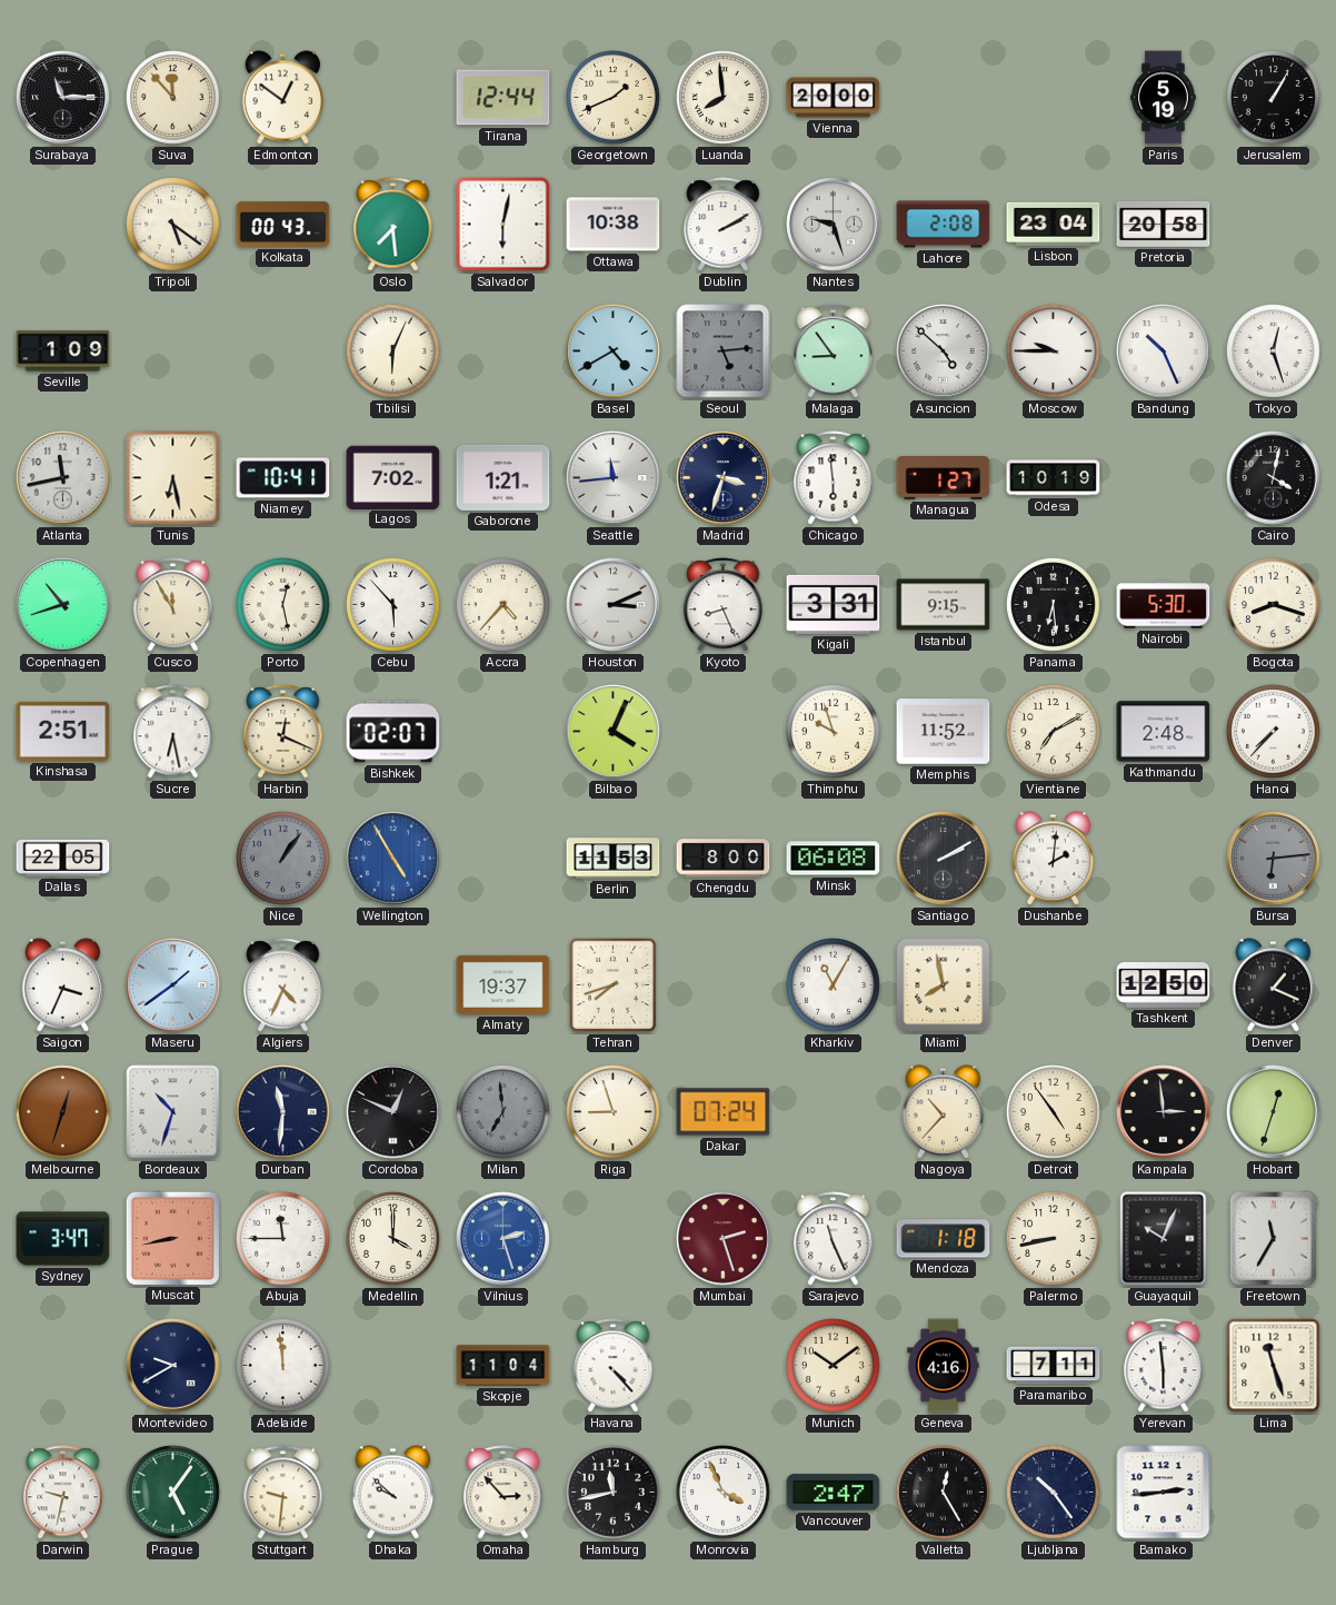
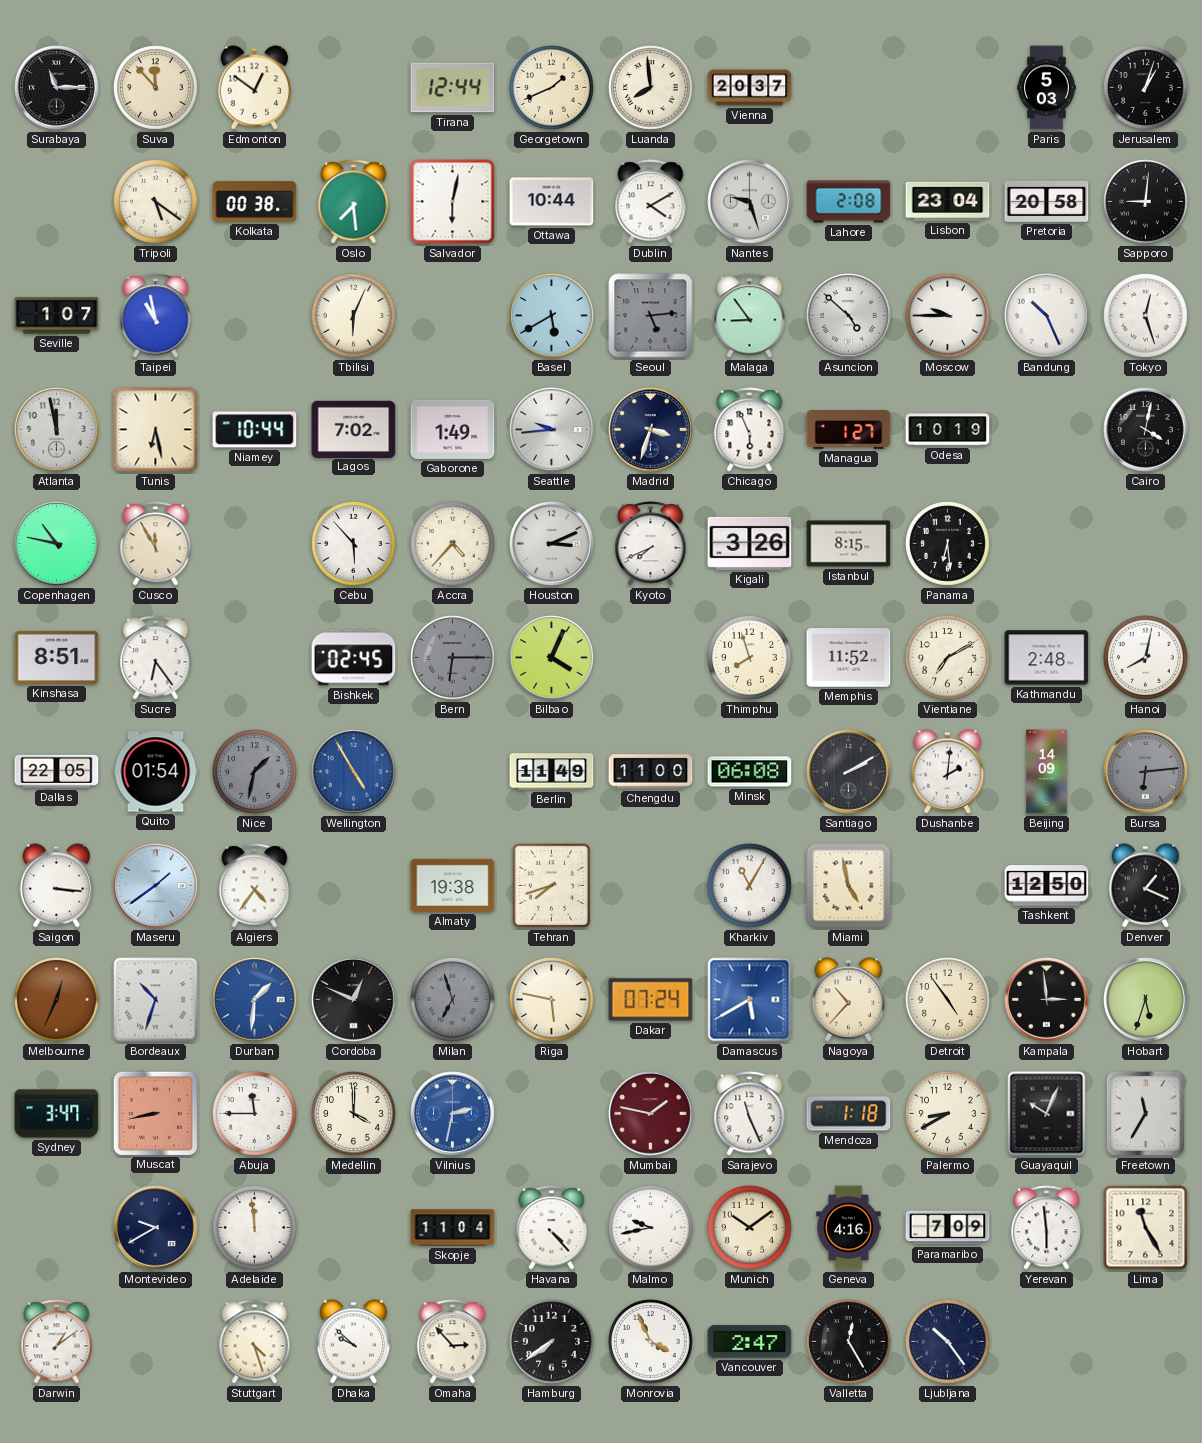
Vienna: 20:00 -> 20:37
Paris: 5:19 -> 5:03
Jerusalem: 1:05 -> 1:03
Kolkata: 00:43 -> 00:38
Ottawa: 10:38 -> 10:44
Dublin: 2:10 -> 4:10
Sapporo: none -> 9:01
Seville: 1:09 -> 1:07
Taipei: none -> 10:58
Basel: 4:40 -> 5:40
Atlanta: 11:43 -> 11:58
Niamey: 10:41 -> 10:44
Gaborone: 1:21 -> 1:49
Seattle: 11:44 -> 9:44
Chicago: 5:59 -> 5:56
Copenhagen: 10:42 -> 10:47
Porto: 12:28 -> none
Kyoto: 8:26 -> 7:41
Kigali: 3:31 -> 3:26
Istanbul: 9:15 -> 8:15
Nairobi: 5:30 -> none
Bogota: 8:18 -> none
Kinshasa: 2:51 -> 8:51
Sucre: 6:28 -> 6:24
Harbin: 12:19 -> none
Bishkek: 02:07 -> 02:45
Bern: none -> 6:15
Thimphu: 9:57 -> 7:57
Hanoi: 7:37 -> 8:02
Quito: none -> 01:54
Nice: 1:06 -> 1:32
Berlin: 11:53 -> 11:49
Chengdu: 8:00 -> 11:00
Beijing: none -> 14:09
Saigon: 3:34 -> 3:16
Algiers: 4:34 -> 4:36
Almaty: 19:37 -> 19:38
Miami: 7:58 -> 4:58
Melbourne: 12:33 -> 12:34
Durban: 11:31 -> 1:31
Durban dial: navy -> blue
Milan: 6:59 -> 6:57
Riga: 8:57 -> 5:47
Damascus: none -> 5:40
Hobart: 12:33 -> 5:33
Vilnius: 2:27 -> 2:32
Mumbai: 2:27 -> 1:47
Palermo: 8:43 -> 8:40
Malmo: none -> 9:43
Paramaribo: 7:11 -> 7:09
Lima: 11:27 -> 11:25
Darwin: 9:32 -> 1:09
Prague: 5:06 -> none
Stuttgart: 9:31 -> 4:27
Hamburg: 11:43 -> 7:39
Bamako: 2:44 -> none
